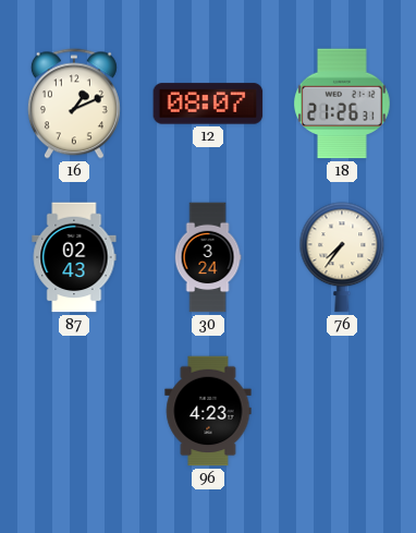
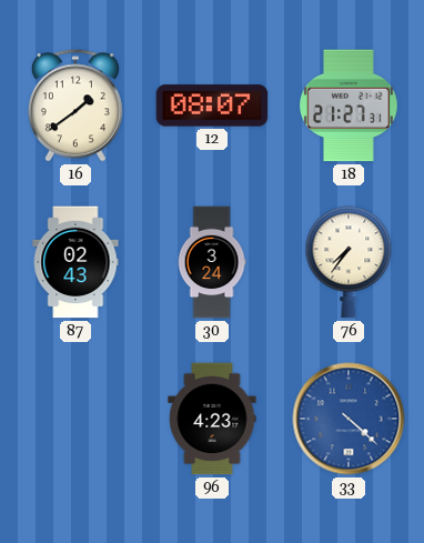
16: 1:11 -> 1:39
18: 21:26 -> 21:27
33: none -> 4:22
